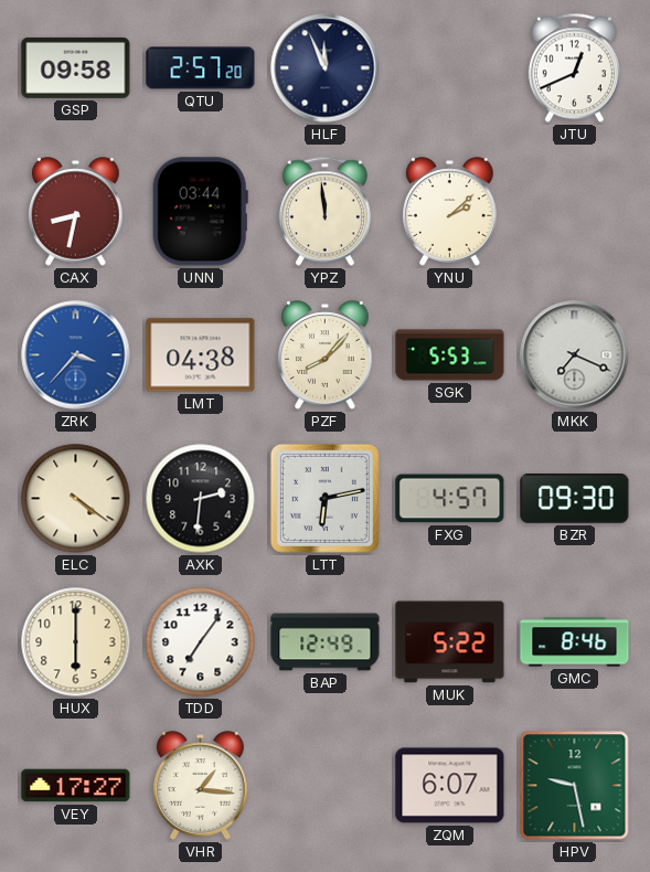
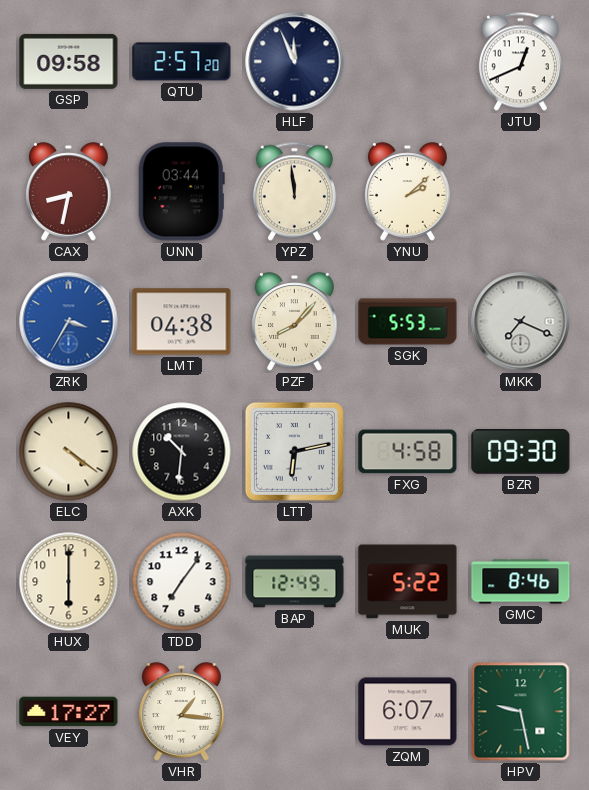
ZRK: 3:37 -> 3:35
AXK: 2:31 -> 10:31
FXG: 4:57 -> 4:58
